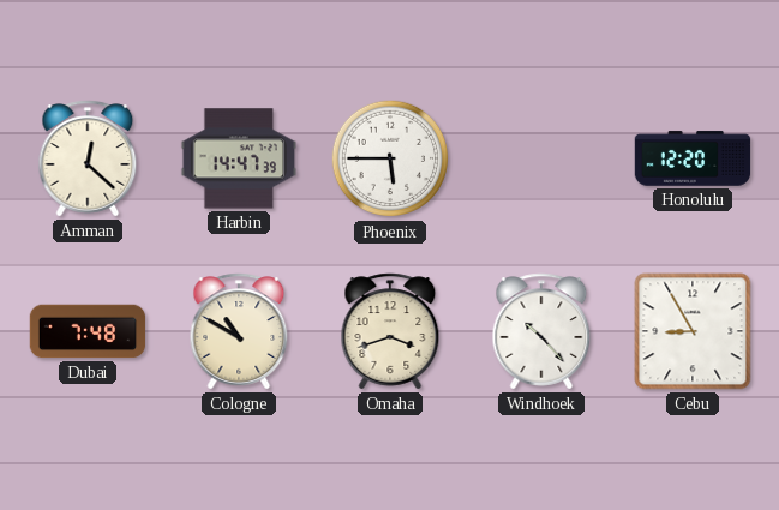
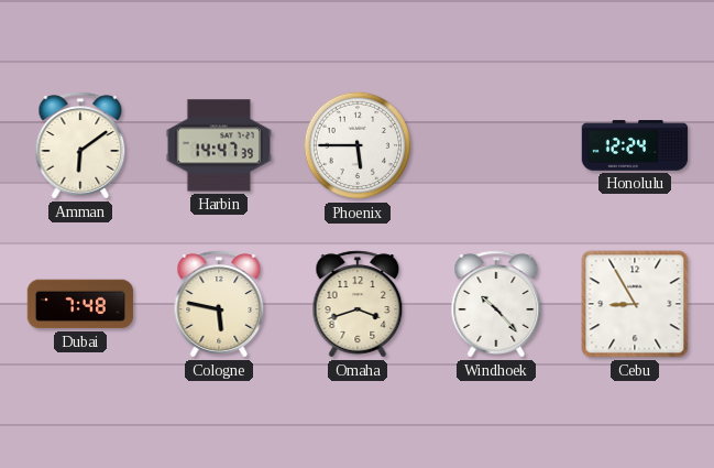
Amman: 12:22 -> 6:09
Honolulu: 12:20 -> 12:24
Cologne: 10:50 -> 5:47
